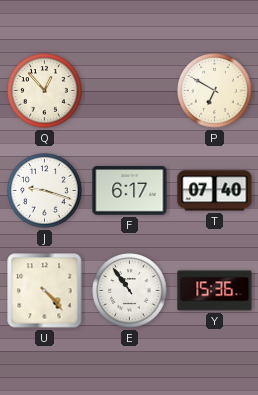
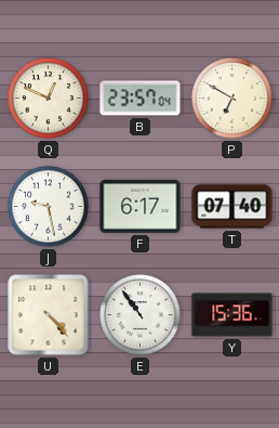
Q: 12:53 -> 12:49
B: none -> 23:57
J: 9:18 -> 9:28
